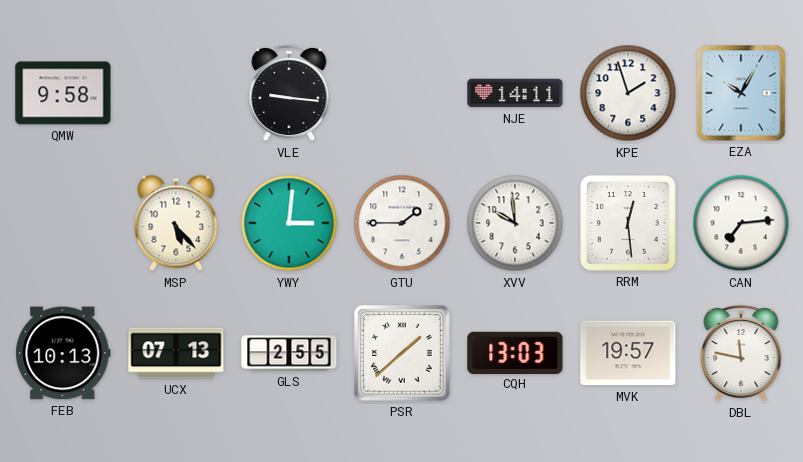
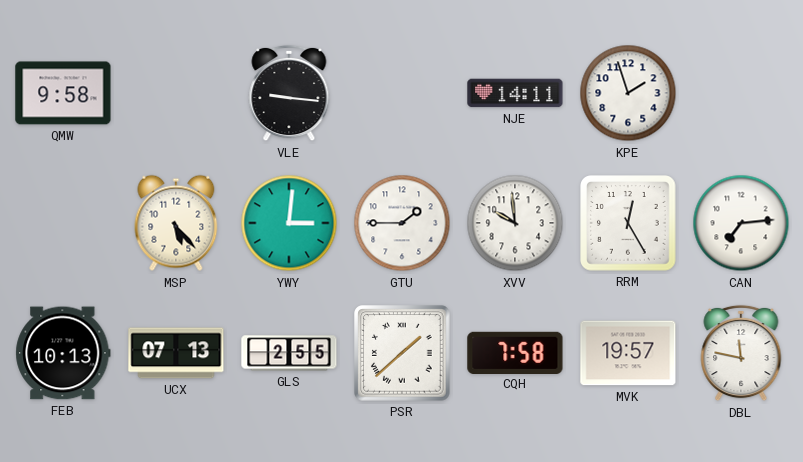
EZA: 10:05 -> none
RRM: 12:29 -> 12:25
CQH: 13:03 -> 7:58
